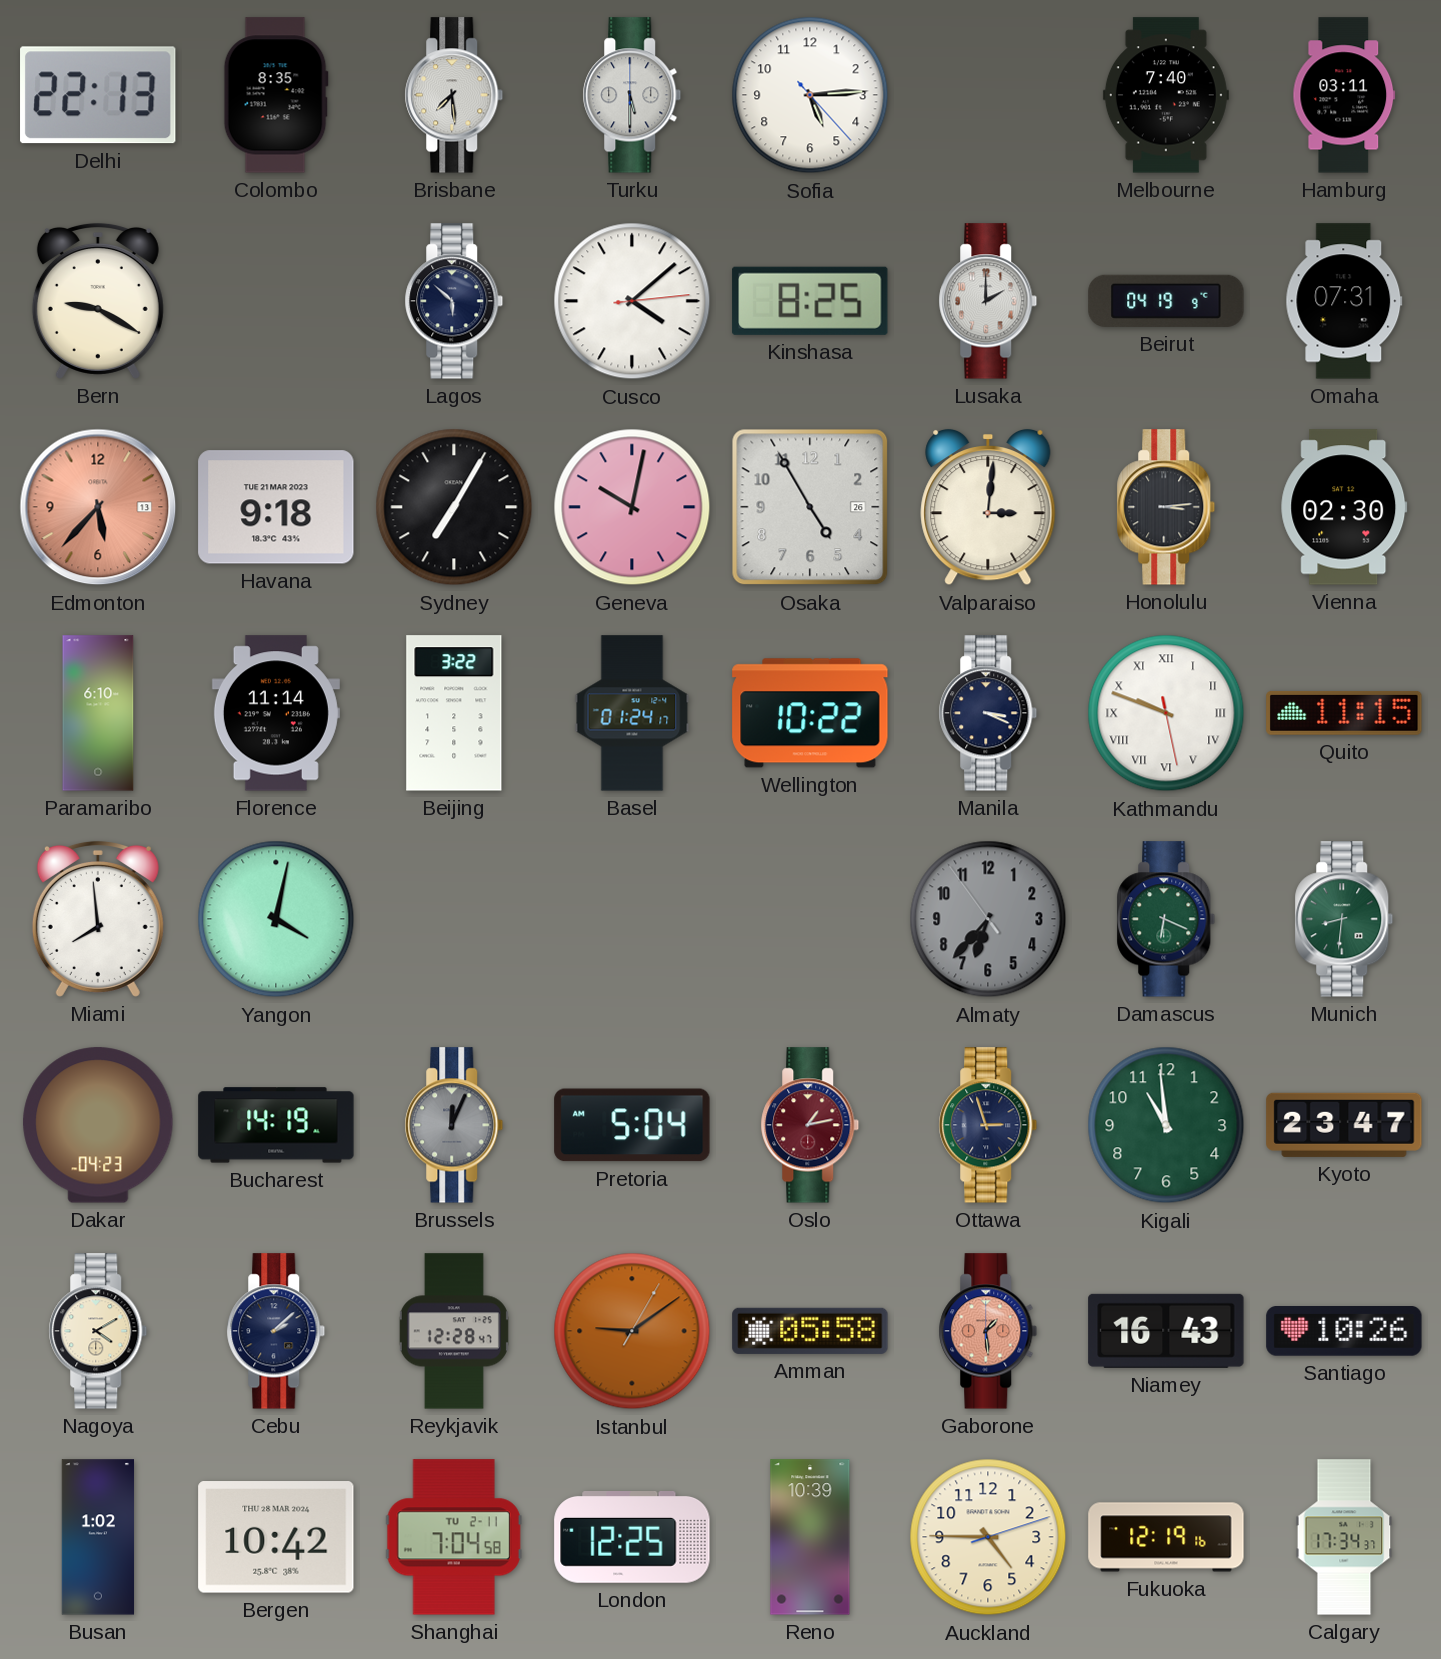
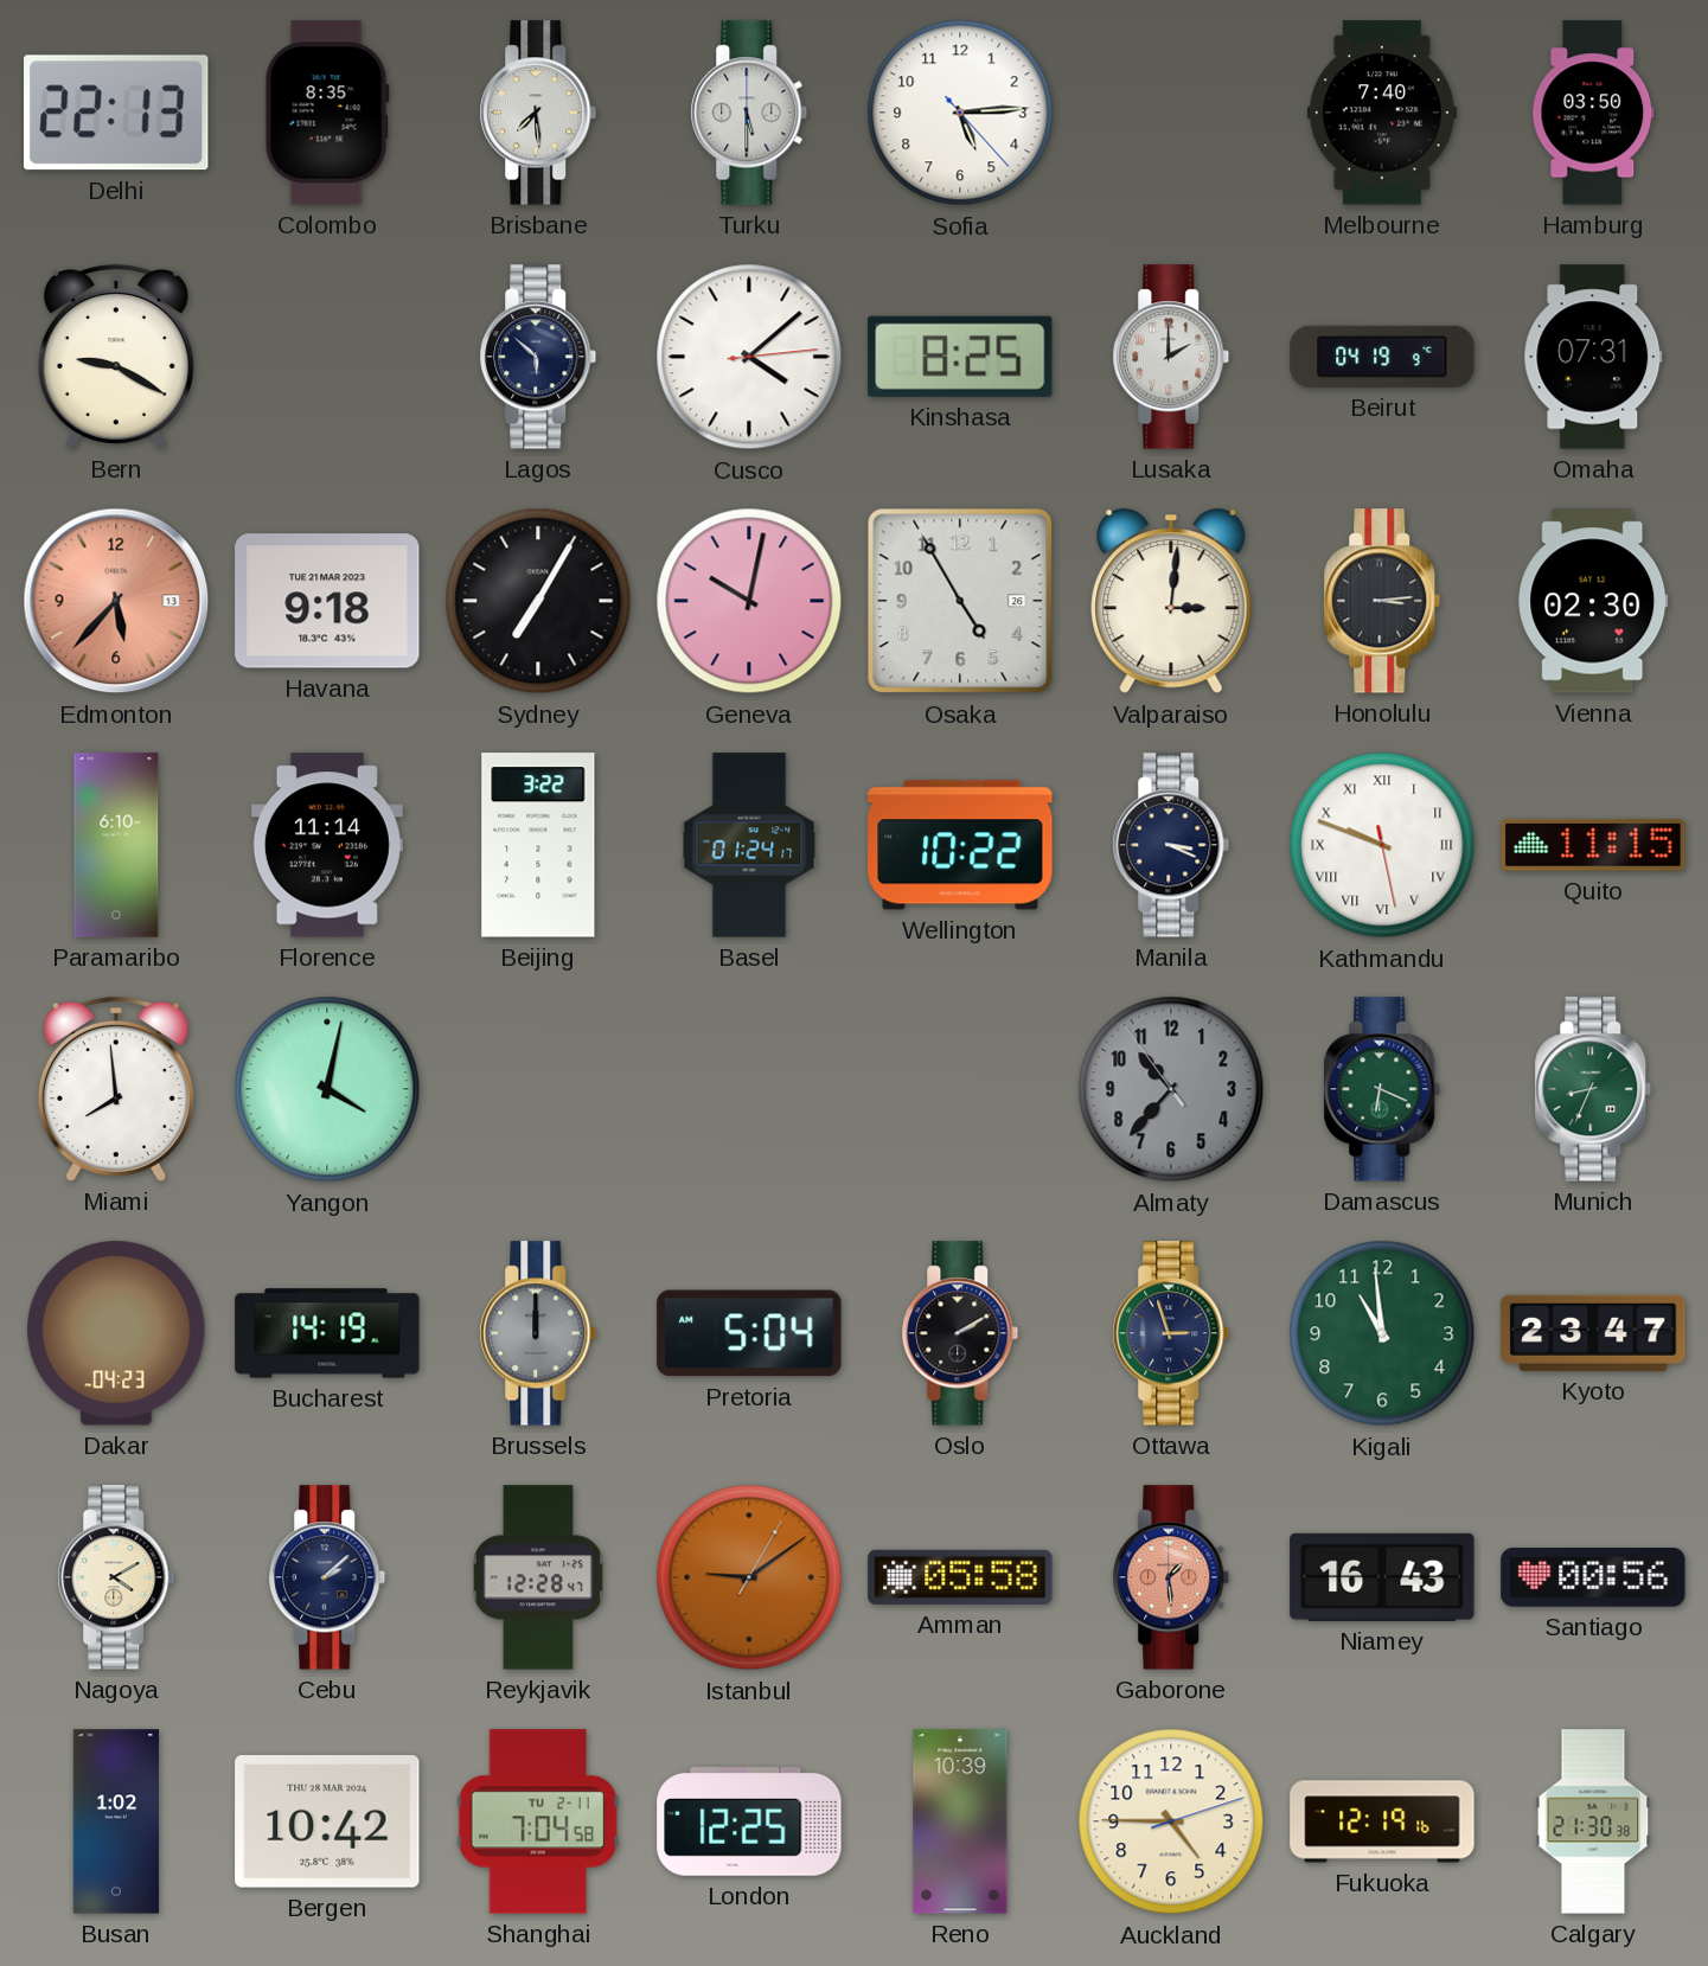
Hamburg: 03:11 -> 03:50
Almaty: 6:36 -> 10:36
Munich: 8:31 -> 8:34
Brussels: 12:04 -> 12:00
Oslo: 1:13 -> 2:10
Oslo dial: burgundy -> black
Santiago: 10:26 -> 00:56
Calgary: 17:34 -> 21:30
